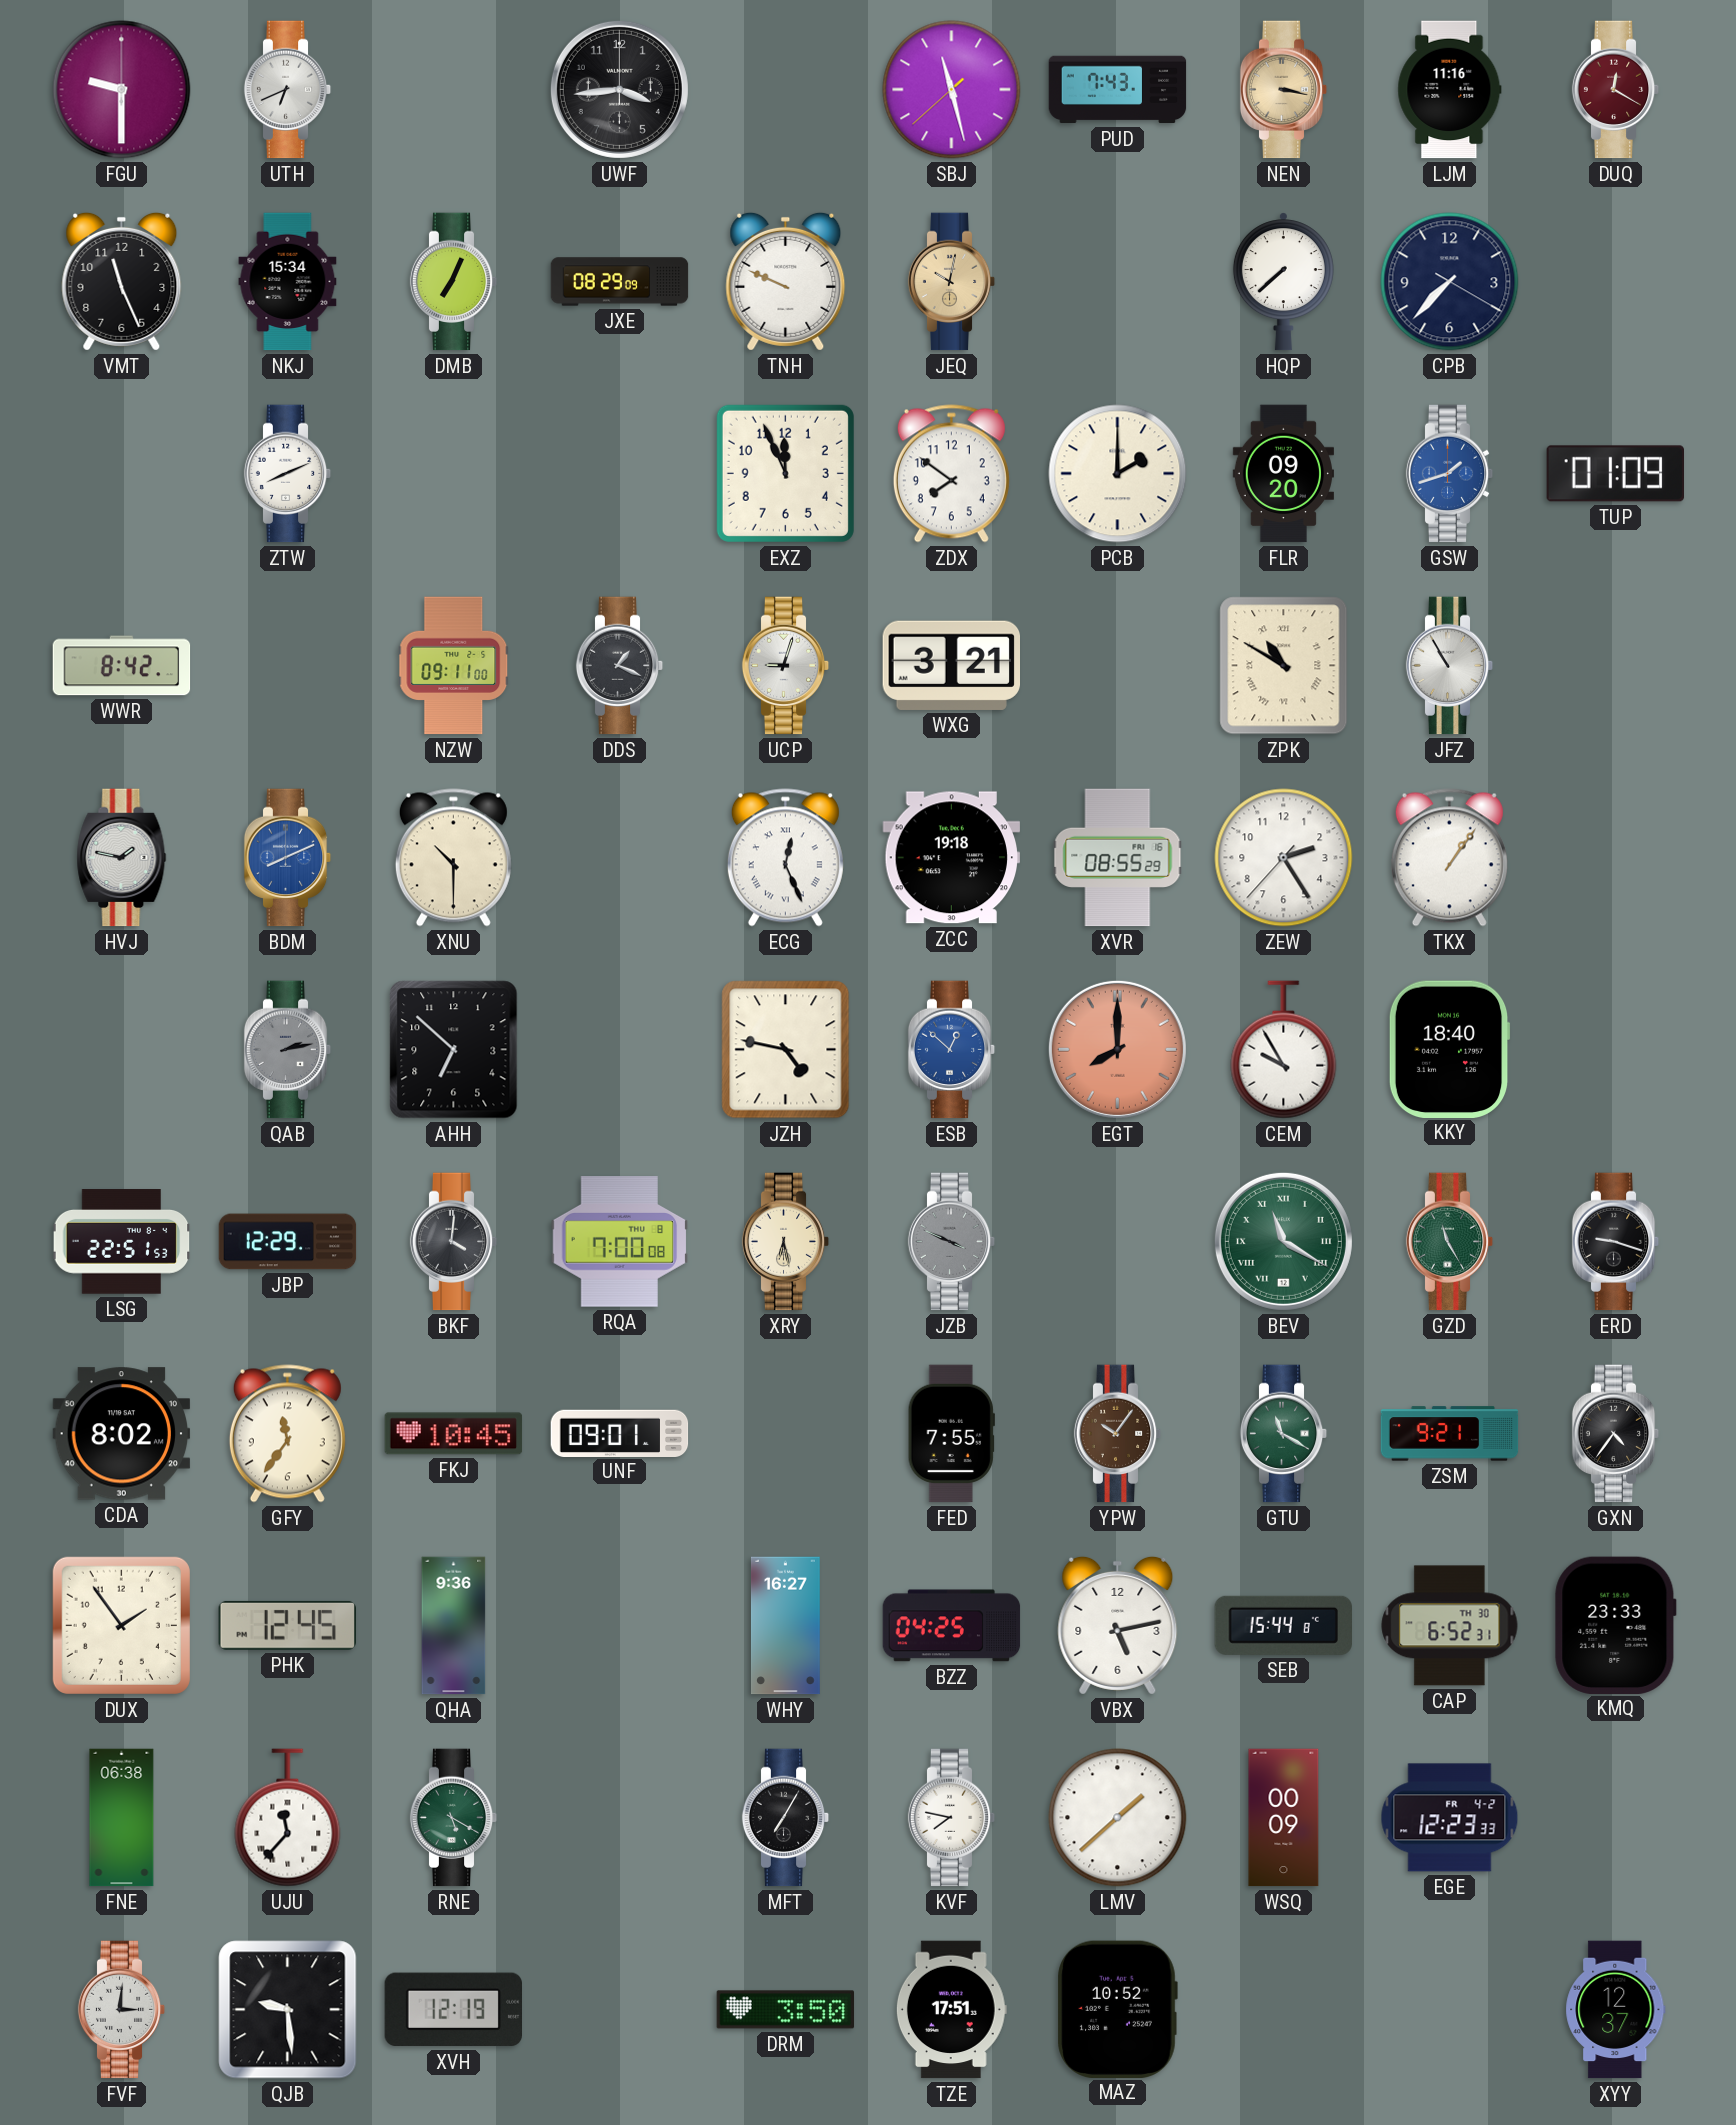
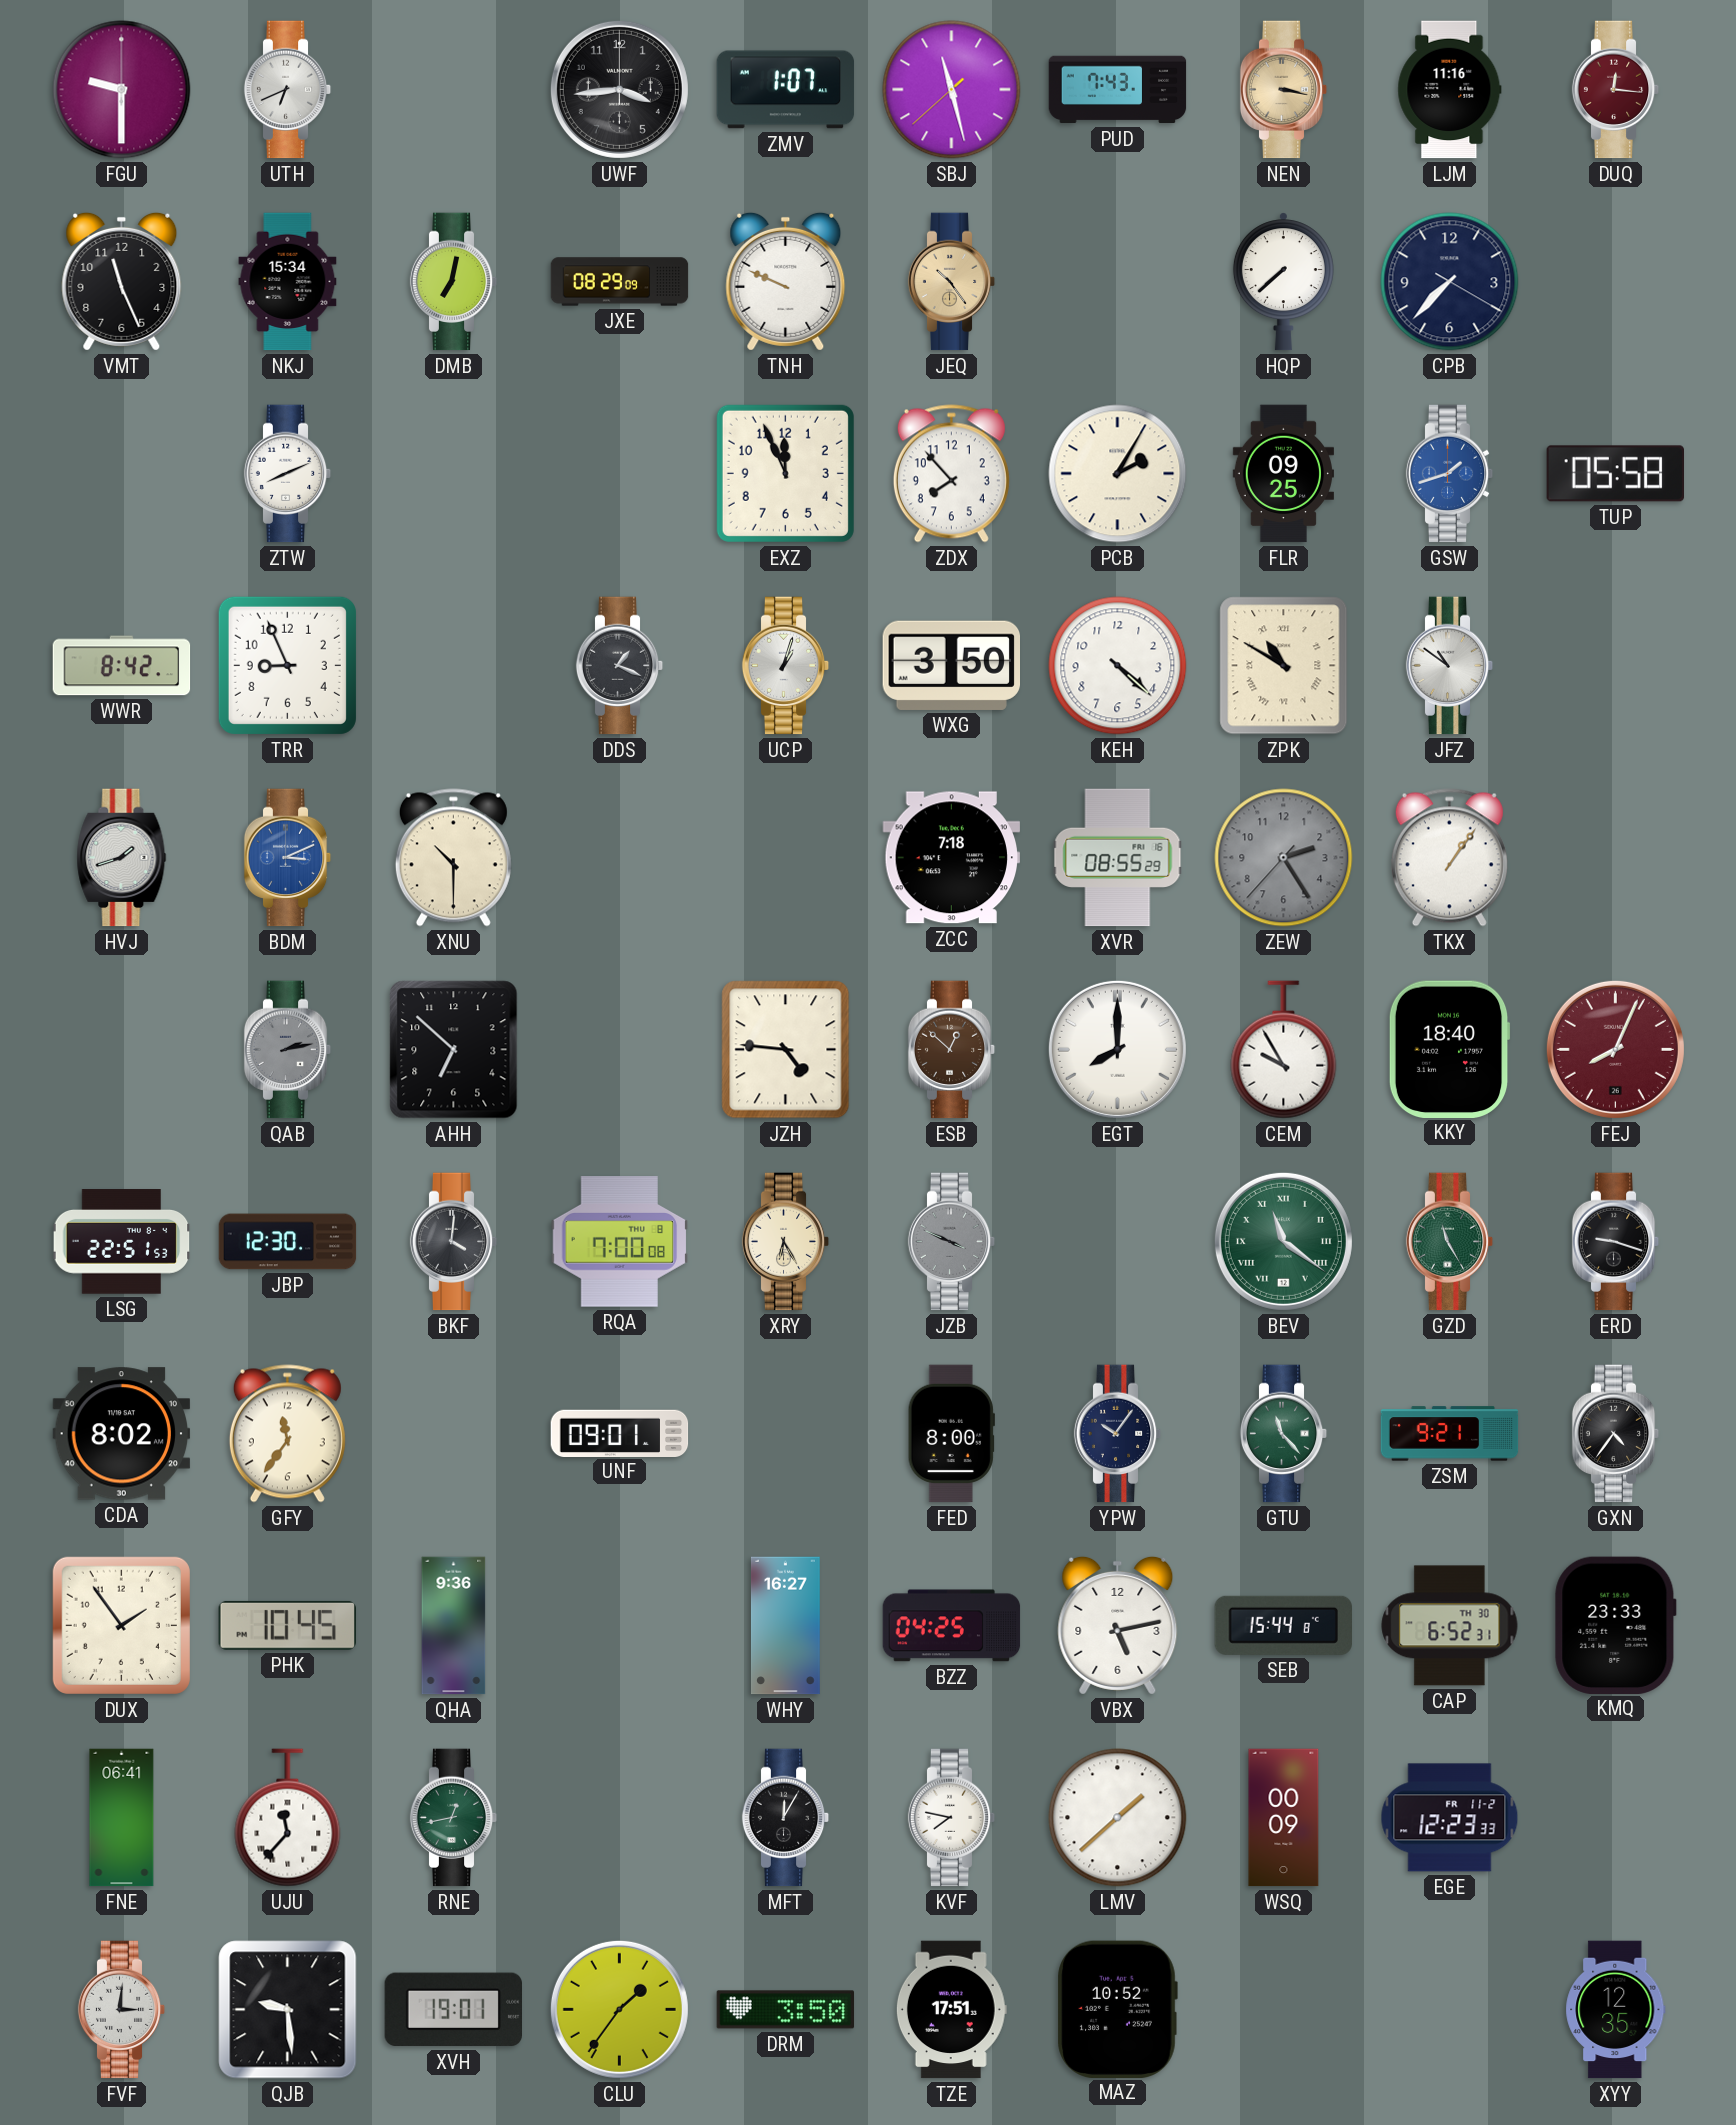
ZMV: none -> 1:07
DUQ: 12:20 -> 12:16
DMB: 7:04 -> 7:02
JEQ: 10:02 -> 10:24
ZDX: 7:51 -> 7:53
PCB: 2:00 -> 2:05
FLR: 09:20 -> 09:25
TUP: 01:09 -> 05:58
TRR: none -> 8:56
NZW: 09:11 -> none
UCP: 9:03 -> 1:03
WXG: 3:21 -> 3:50
KEH: none -> 4:22
JFZ: 10:55 -> 10:51
HVJ: 1:47 -> 1:42
BDM: 8:11 -> 3:11
ECG: 12:26 -> none
ZCC: 19:18 -> 7:18
ZEW dial: white -> grey
JZH: 4:47 -> 4:46
ESB dial: blue -> brown
EGT dial: salmon -> white
FEJ: none -> 8:04
JBP: 12:29 -> 12:30
XRY: 6:28 -> 6:25
BEV: 11:20 -> 11:21
FKJ: 10:45 -> none
FED: 7:55 -> 8:00
YPW dial: brown -> navy
GTU: 11:20 -> 11:23
PHK: 12:45 -> 10:45
FNE: 06:38 -> 06:41
RNE: 5:20 -> 12:43
MFT: 7:05 -> 12:05
EGE date: FR 4-2 -> FR 11-2
XVH: 12:19 -> 19:01
CLU: none -> 1:36
XYY: 12:37 -> 12:35
